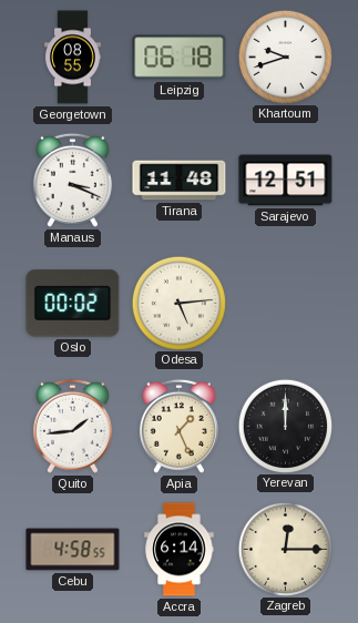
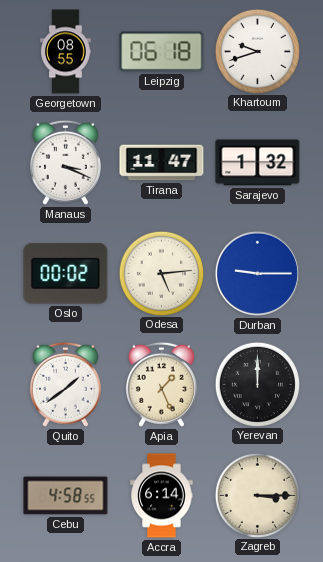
Tirana: 11:48 -> 11:47
Sarajevo: 12:51 -> 1:32
Durban: none -> 9:15
Quito: 1:44 -> 1:39
Zagreb: 12:15 -> 3:15
